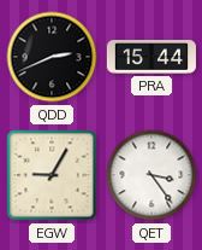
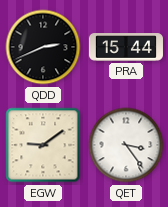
EGW: 9:05 -> 9:09
